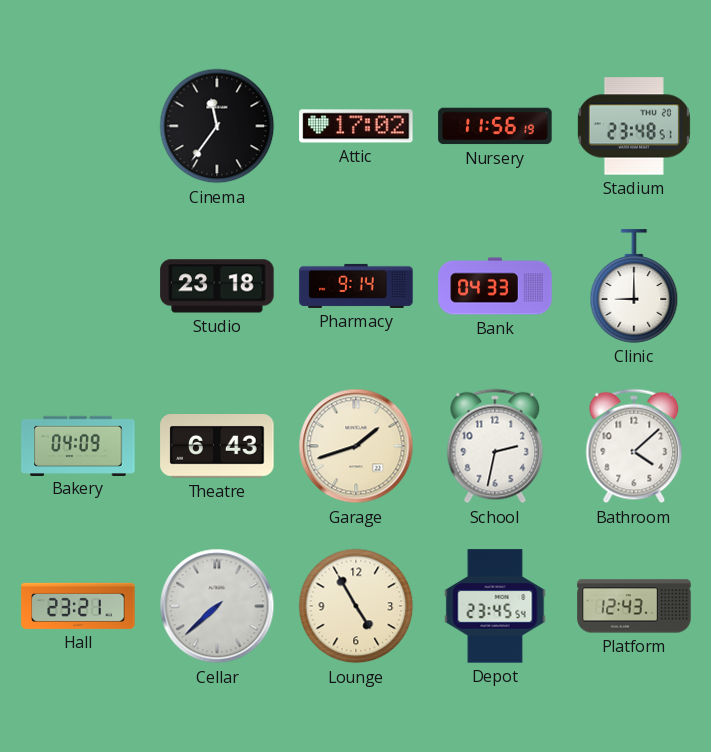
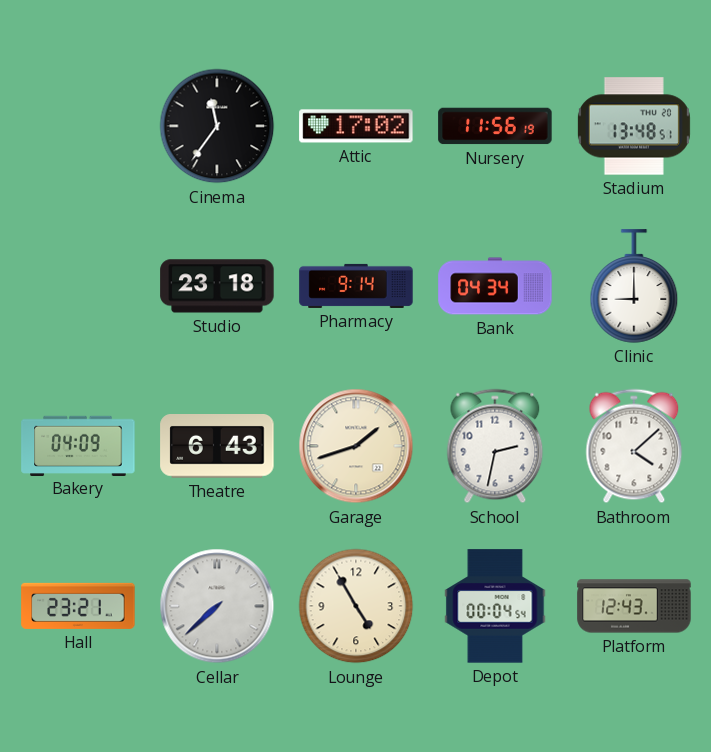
Stadium: 23:48 -> 13:48
Bank: 04:33 -> 04:34
Depot: 23:45 -> 00:04
